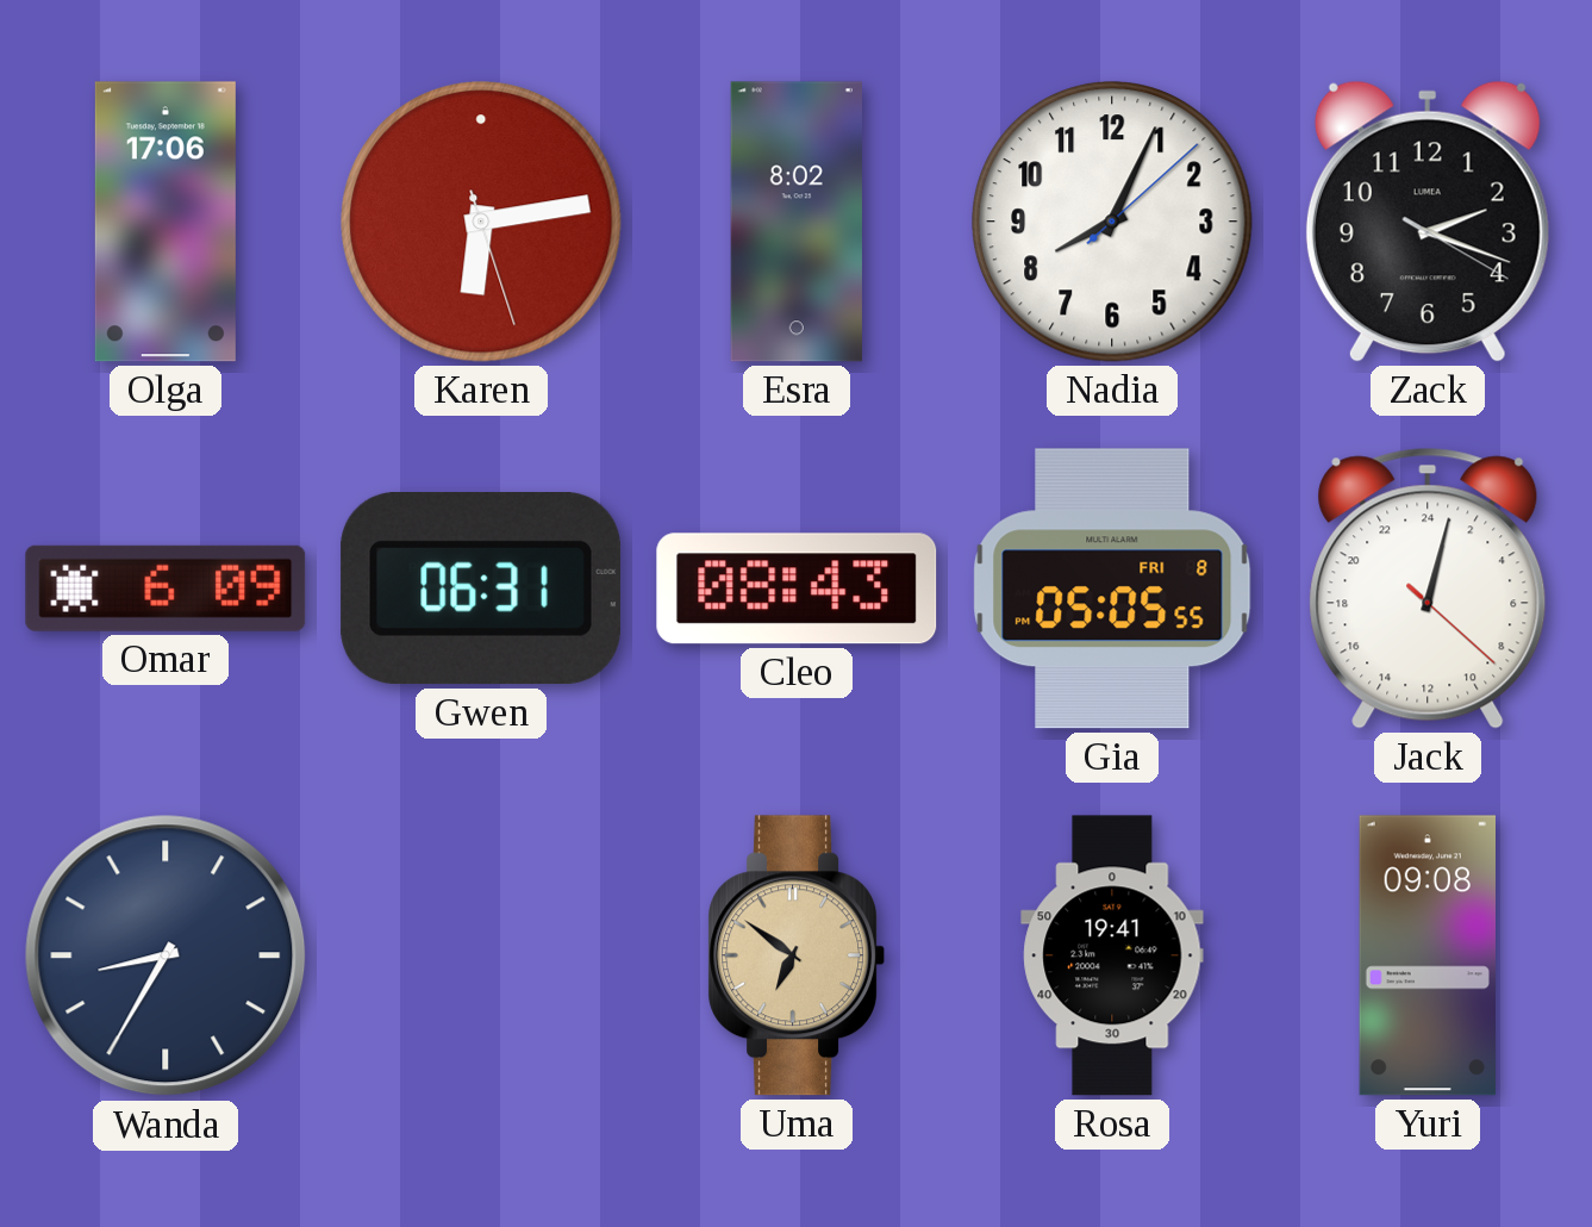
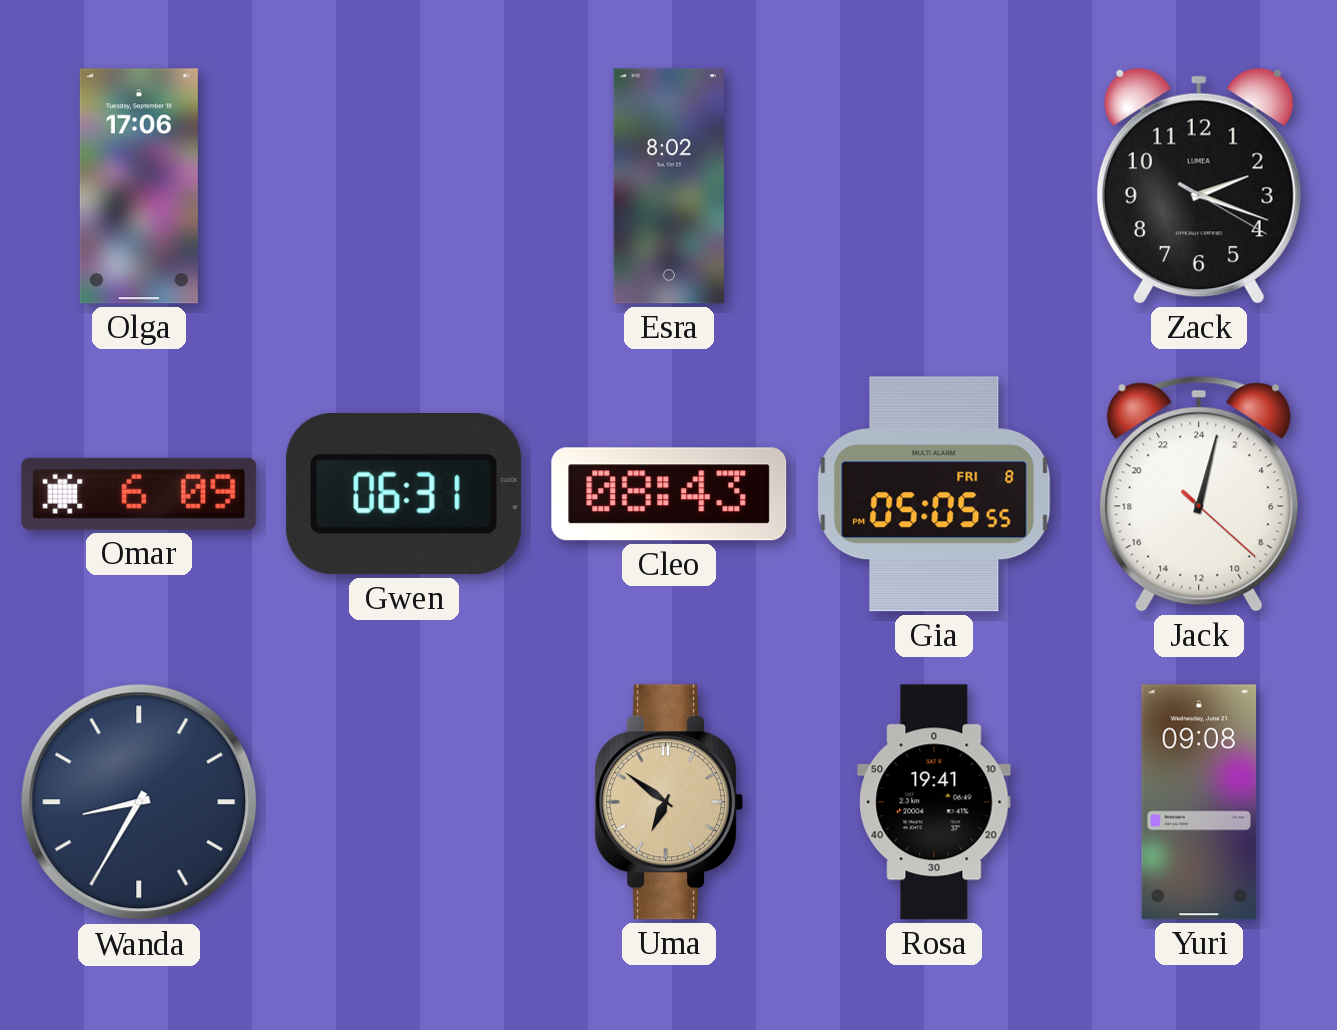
Karen: 6:13 -> none
Nadia: 8:04 -> none
